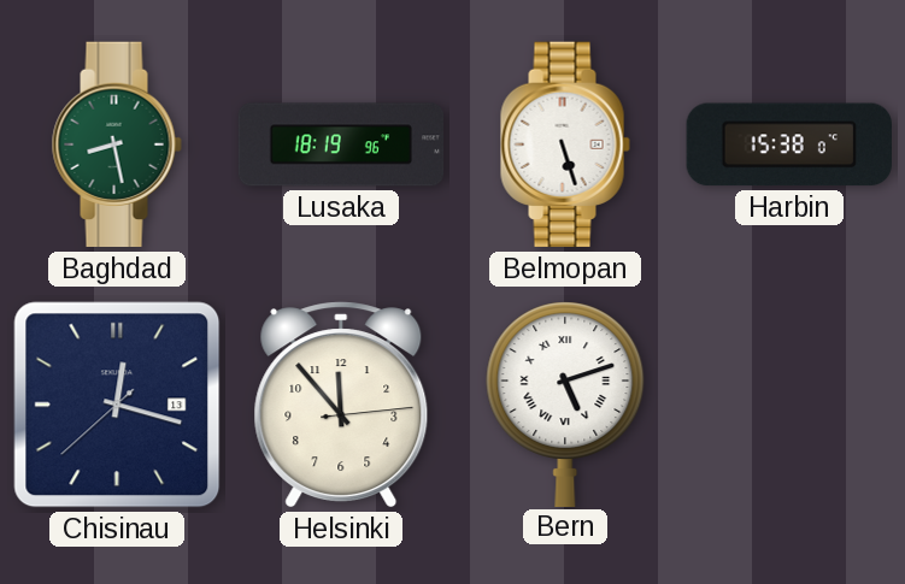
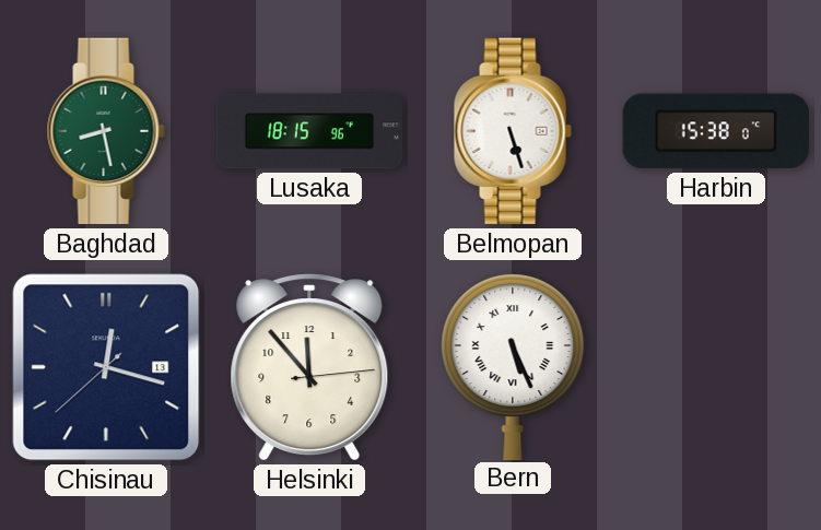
Lusaka: 18:19 -> 18:15
Bern: 5:12 -> 5:26
